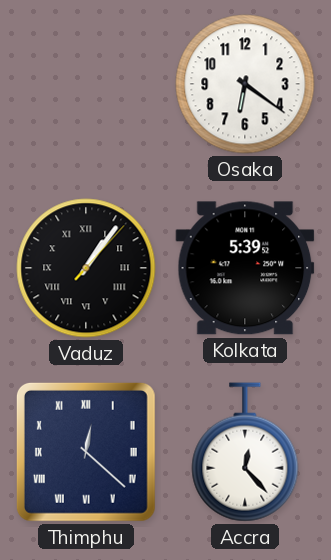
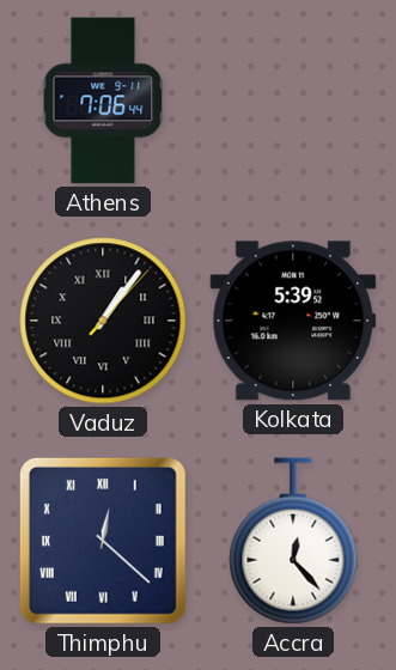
Athens: none -> 7:06
Osaka: 6:21 -> none
